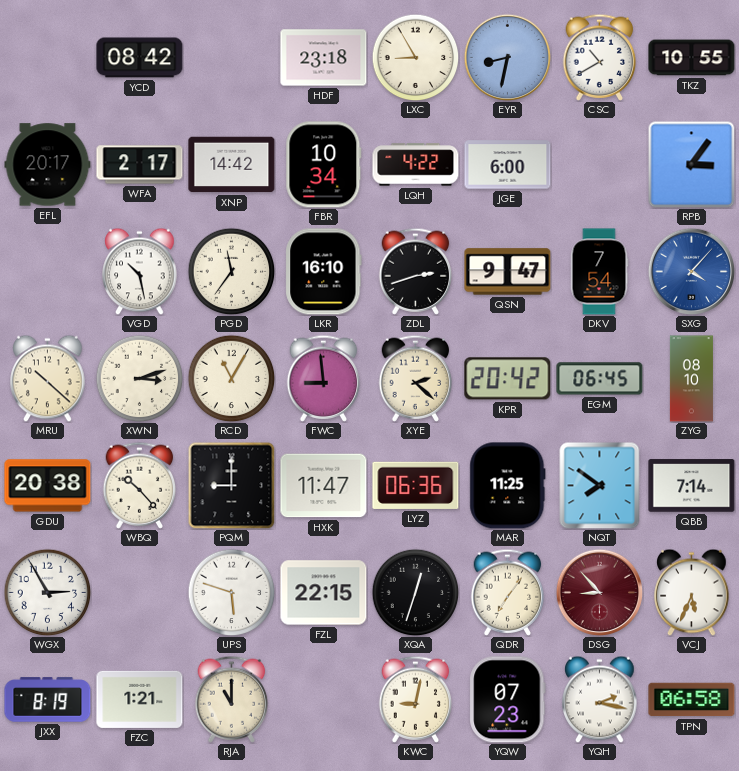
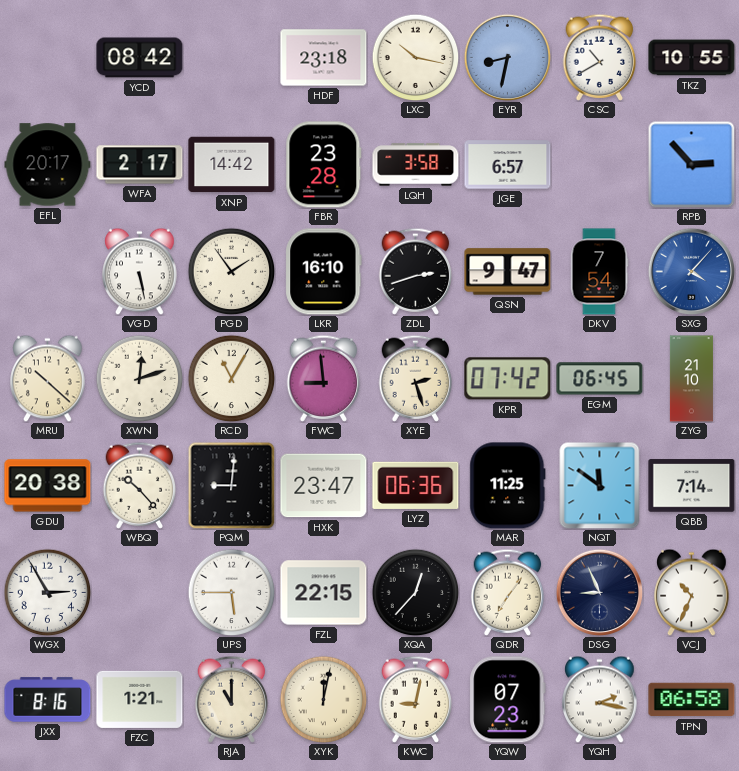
LXC: 8:55 -> 10:17
FBR: 10:34 -> 23:28
LQH: 4:22 -> 3:58
JGE: 6:00 -> 6:57
RPB: 3:06 -> 2:53
VGD: 10:28 -> 5:28
PGD: 11:36 -> 1:54
XWN: 3:12 -> 12:12
XYE: 2:22 -> 2:27
KPR: 20:42 -> 07:42
ZYG: 08:10 -> 21:10
PQM: 9:00 -> 9:01
HXK: 11:47 -> 23:47
NQT: 7:51 -> 11:51
UPS: 5:48 -> 5:45
XQA: 12:33 -> 12:37
DSG: 8:53 -> 8:56
DSG dial: burgundy -> navy
VCJ: 5:34 -> 10:34
JXX: 8:19 -> 8:16
XYK: none -> 12:02
